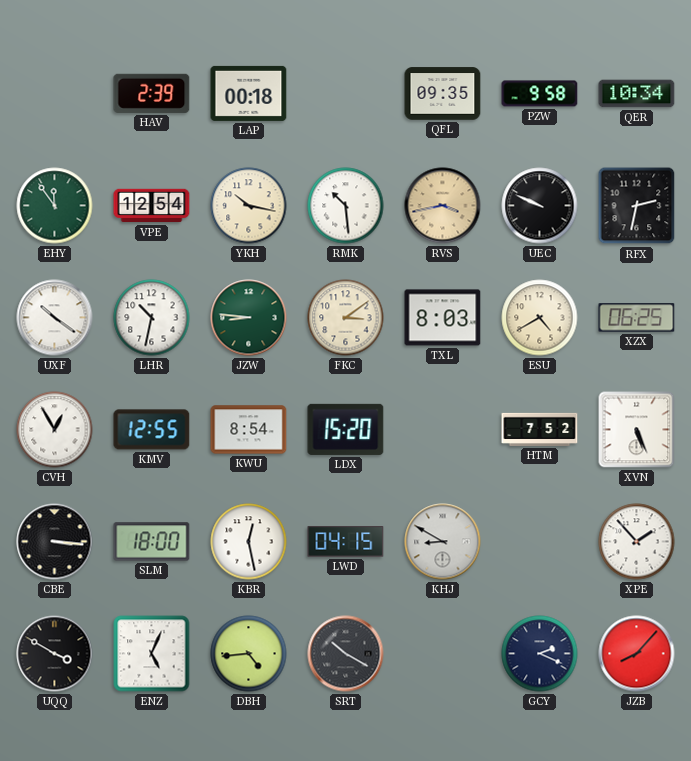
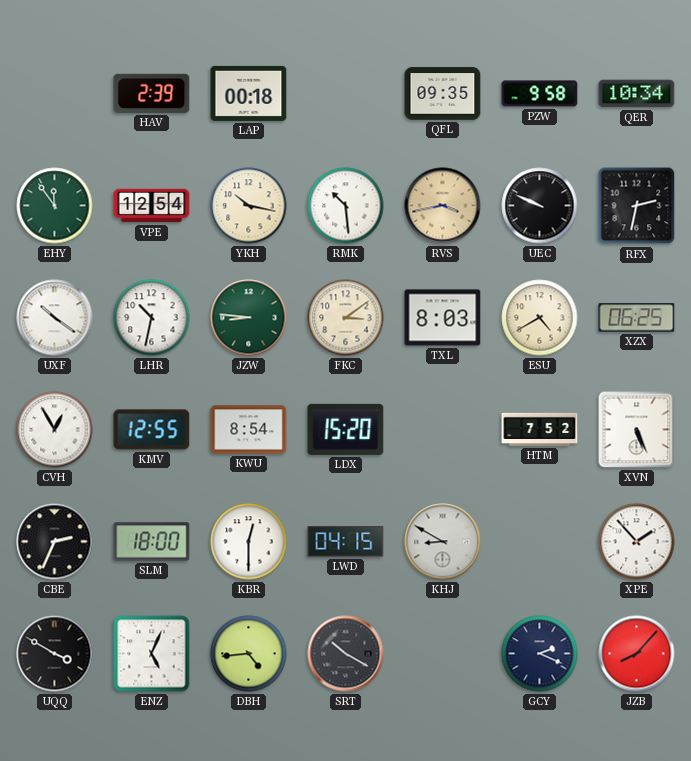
CBE: 3:16 -> 2:34
KBR: 12:28 -> 12:30
